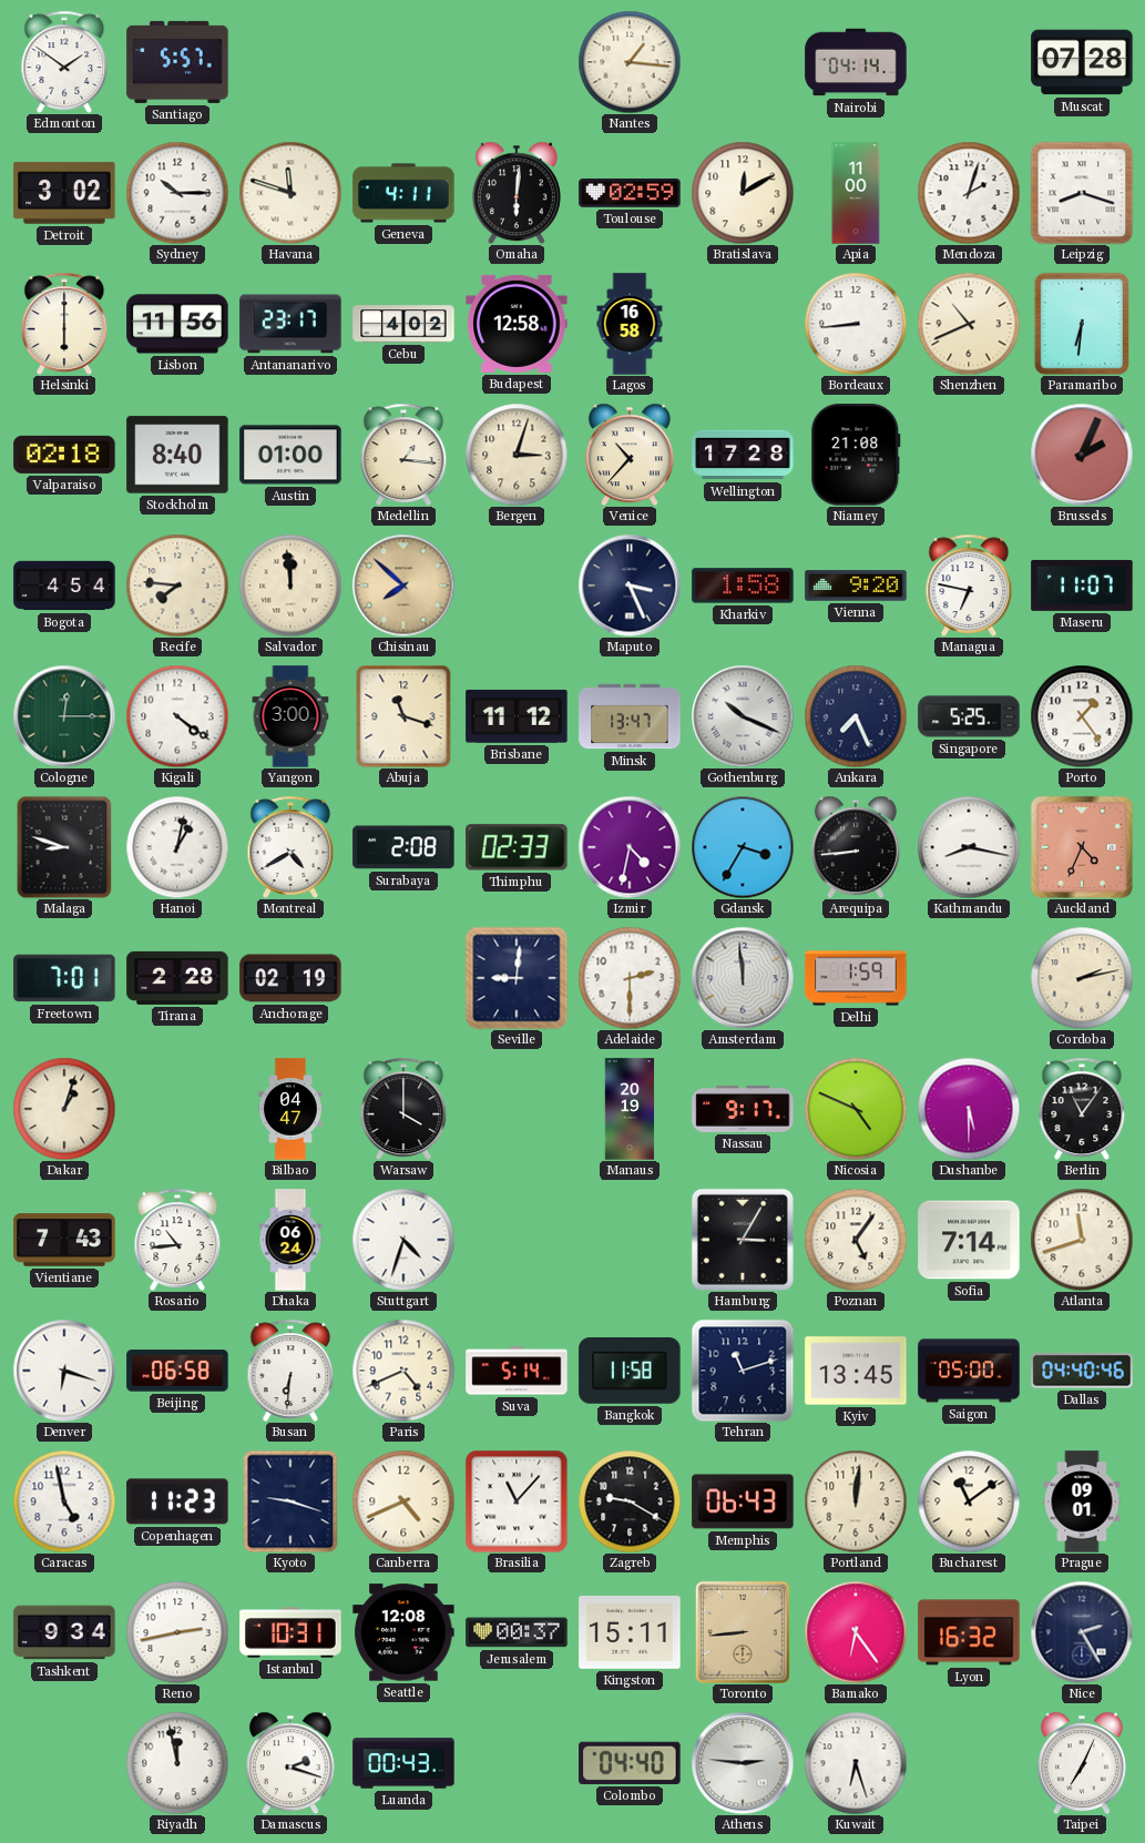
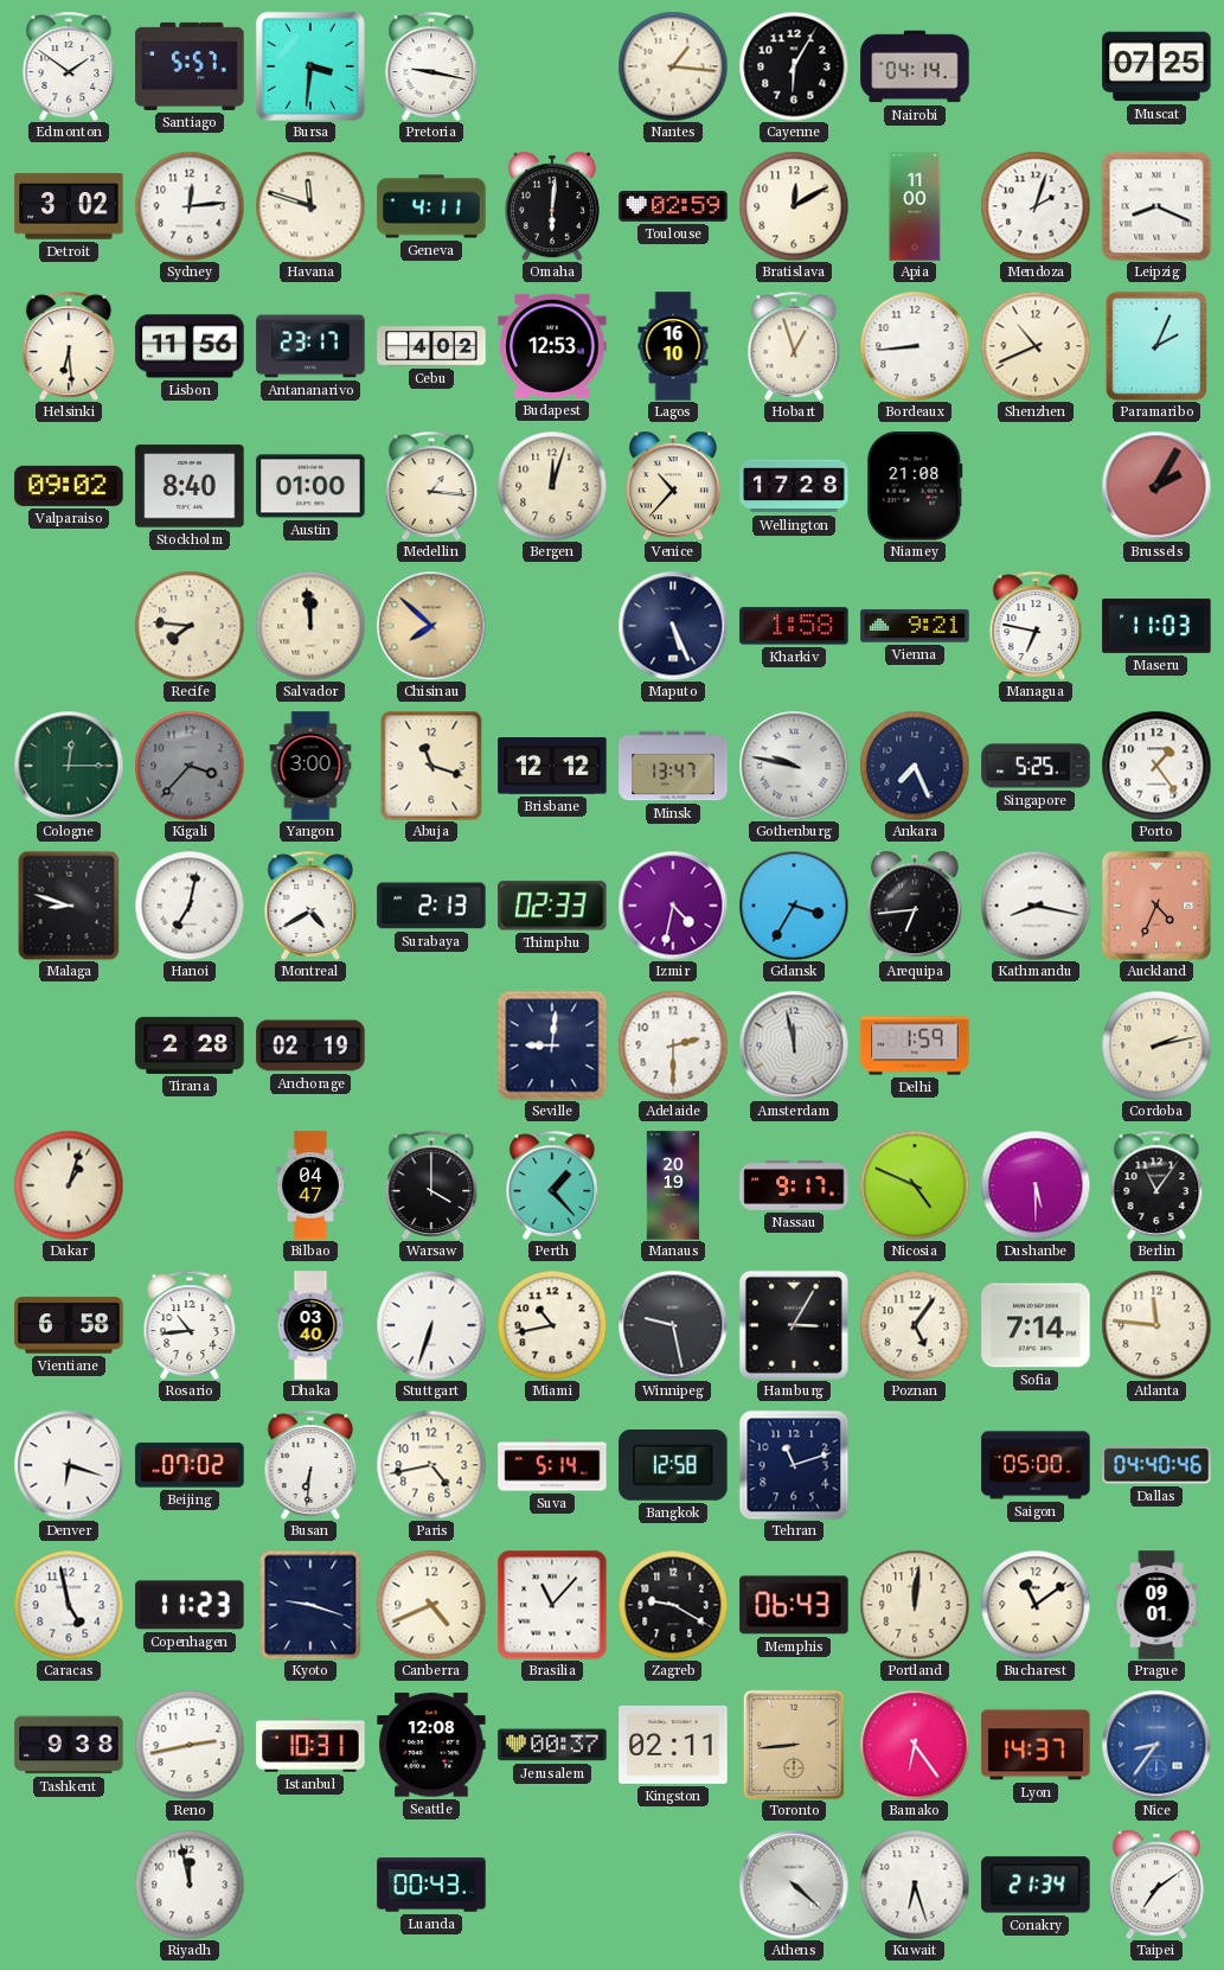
Bursa: none -> 3:31
Pretoria: none -> 9:17
Cayenne: none -> 6:05
Muscat: 07:28 -> 07:25
Sydney: 10:15 -> 12:14
Leipzig: 8:18 -> 8:19
Helsinki: 6:00 -> 6:29
Budapest: 12:58 -> 12:53
Lagos: 16:58 -> 16:10
Hobart: none -> 12:57
Paramaribo: 6:31 -> 2:04
Valparaiso: 02:18 -> 09:02
Bergen: 3:03 -> 12:03
Brussels: 2:04 -> 2:05
Bogota: 4:54 -> none
Maputo: 3:26 -> 5:26
Vienna: 9:20 -> 9:21
Maseru: 11:07 -> 11:03
Kigali: 4:21 -> 3:37
Kigali dial: white -> grey
Brisbane: 11:12 -> 12:12
Gothenburg: 10:19 -> 9:47
Hanoi: 1:02 -> 7:02
Surabaya: 2:08 -> 2:13
Arequipa: 8:44 -> 6:44
Freetown: 7:01 -> none
Amsterdam: 11:59 -> 11:58
Perth: none -> 1:23
Vientiane: 7:43 -> 6:58
Dhaka: 06:24 -> 03:40
Stuttgart: 4:33 -> 6:33
Miami: none -> 10:43
Winnipeg: none -> 9:28
Atlanta: 11:42 -> 11:46
Beijing: 06:58 -> 07:02
Paris: 4:41 -> 4:43
Bangkok: 11:58 -> 12:58
Kyiv: 13:45 -> none
Tashkent: 9:34 -> 9:38
Kingston: 15:11 -> 02:11
Lyon: 16:32 -> 14:37
Nice: 2:25 -> 8:36
Nice dial: navy -> blue
Damascus: 2:18 -> none
Colombo: 04:40 -> none
Athens: 2:46 -> 4:22
Conakry: none -> 21:34
Taipei: 7:04 -> 7:09
